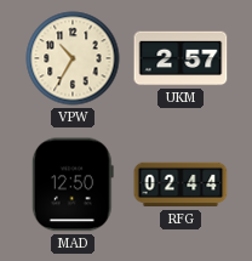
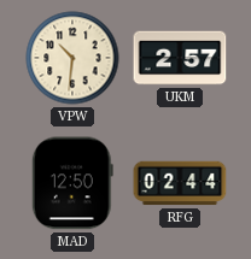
VPW: 10:35 -> 10:31
